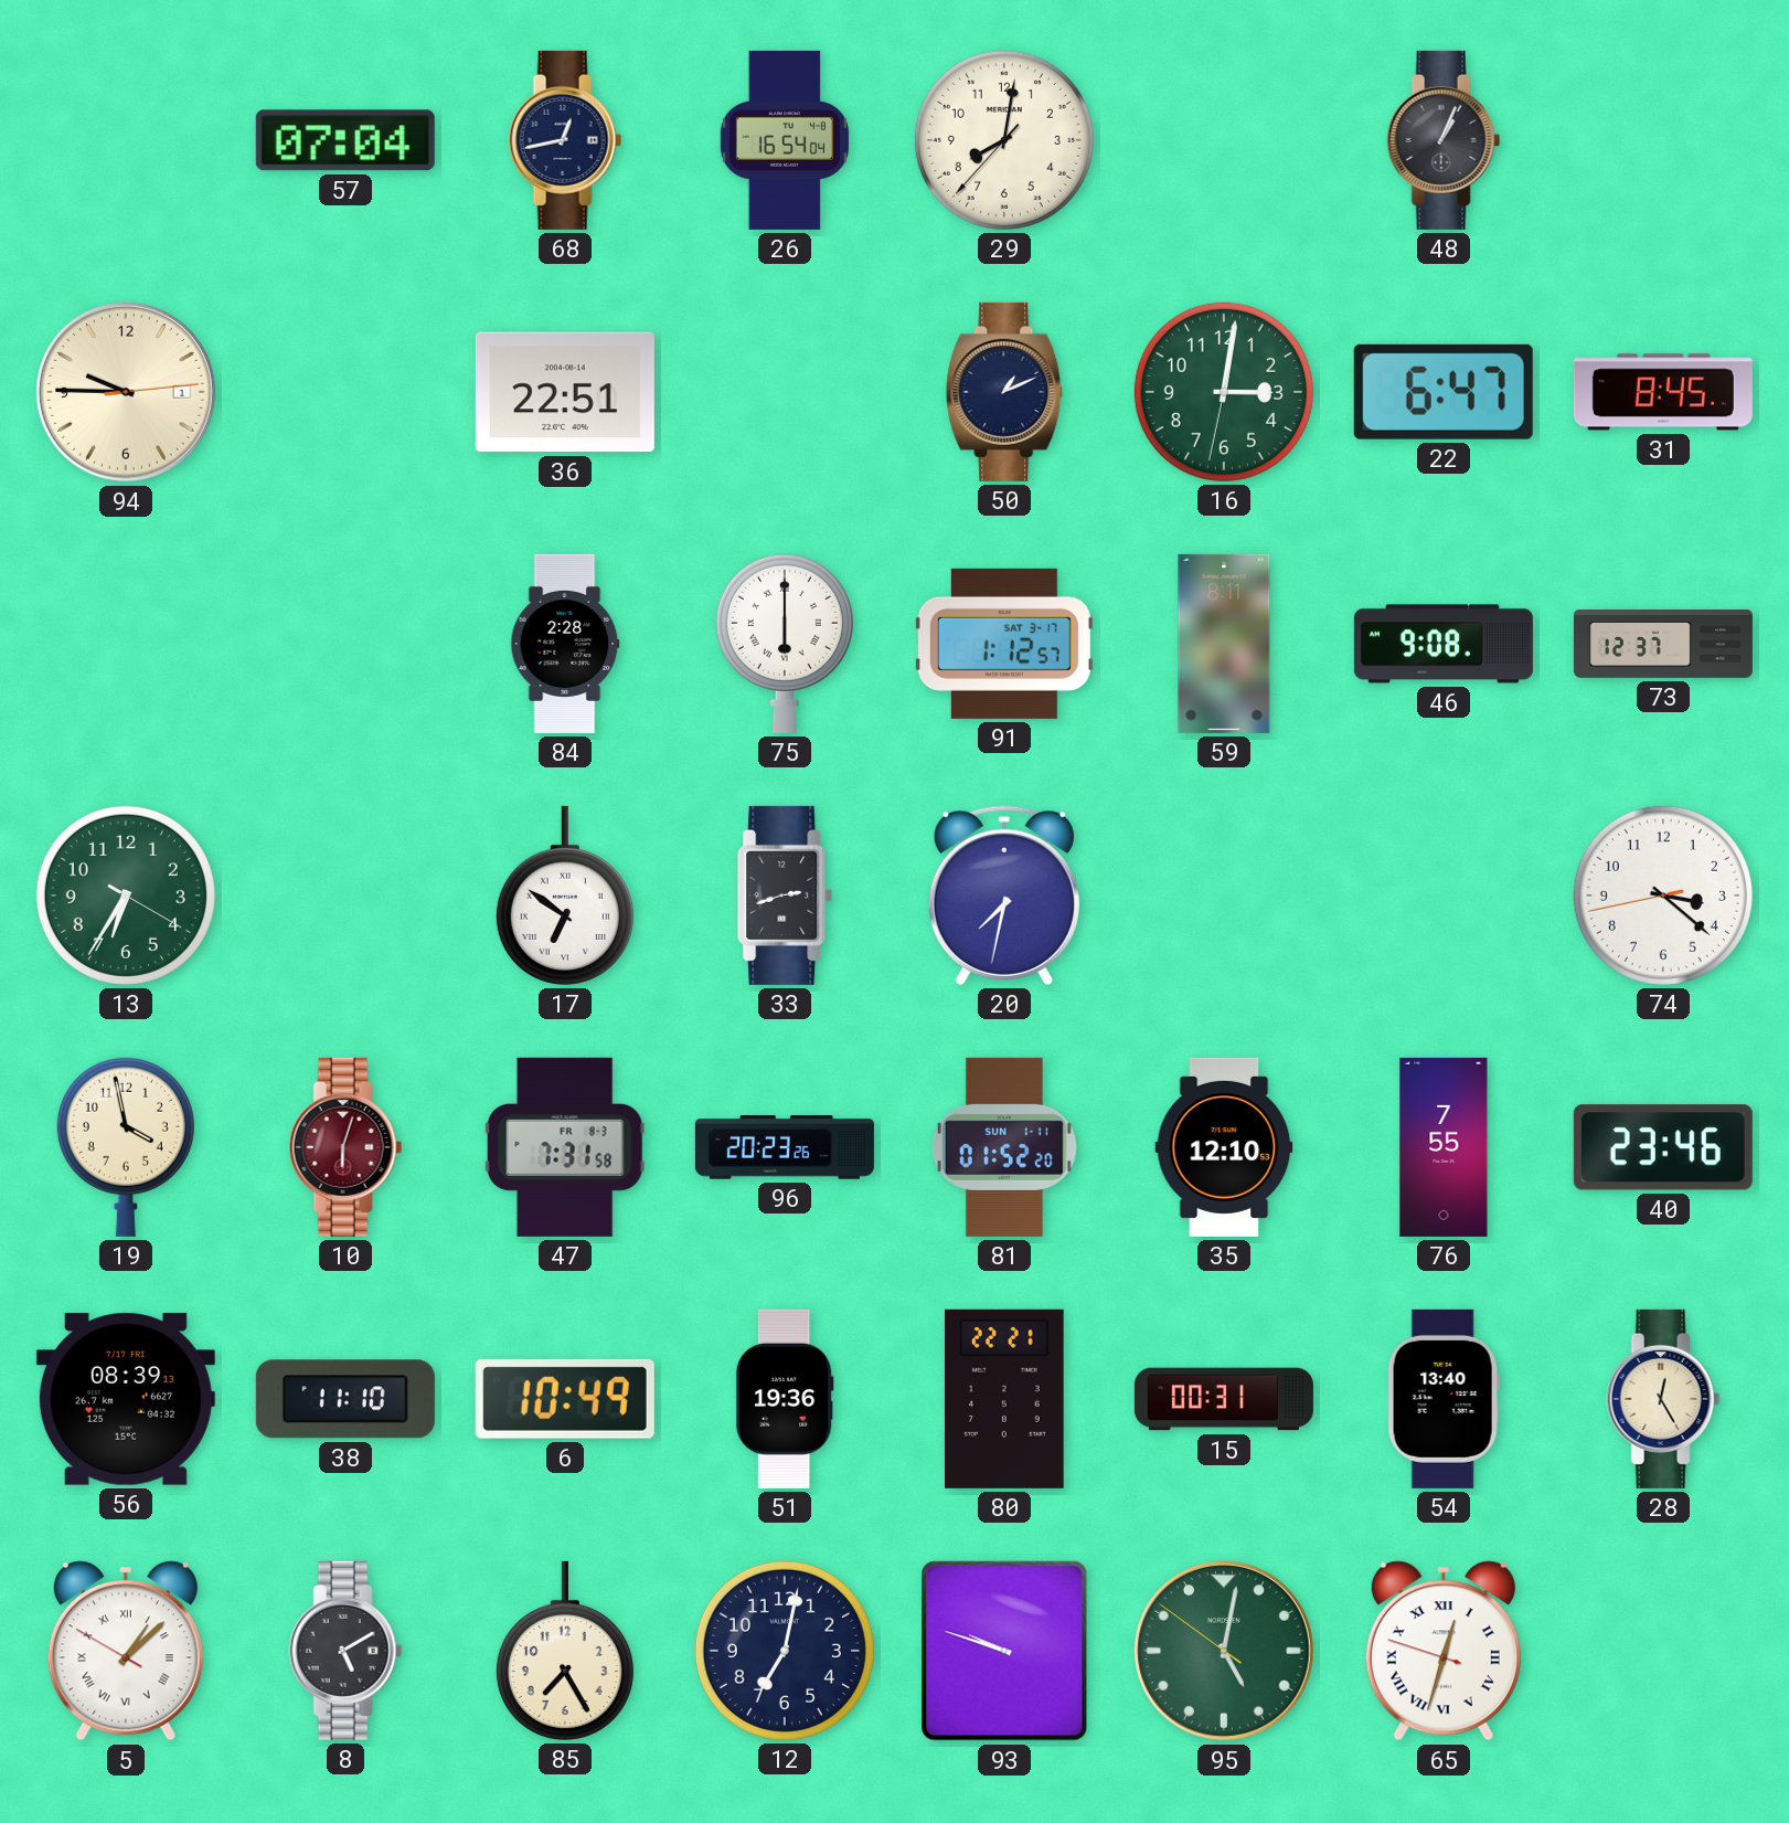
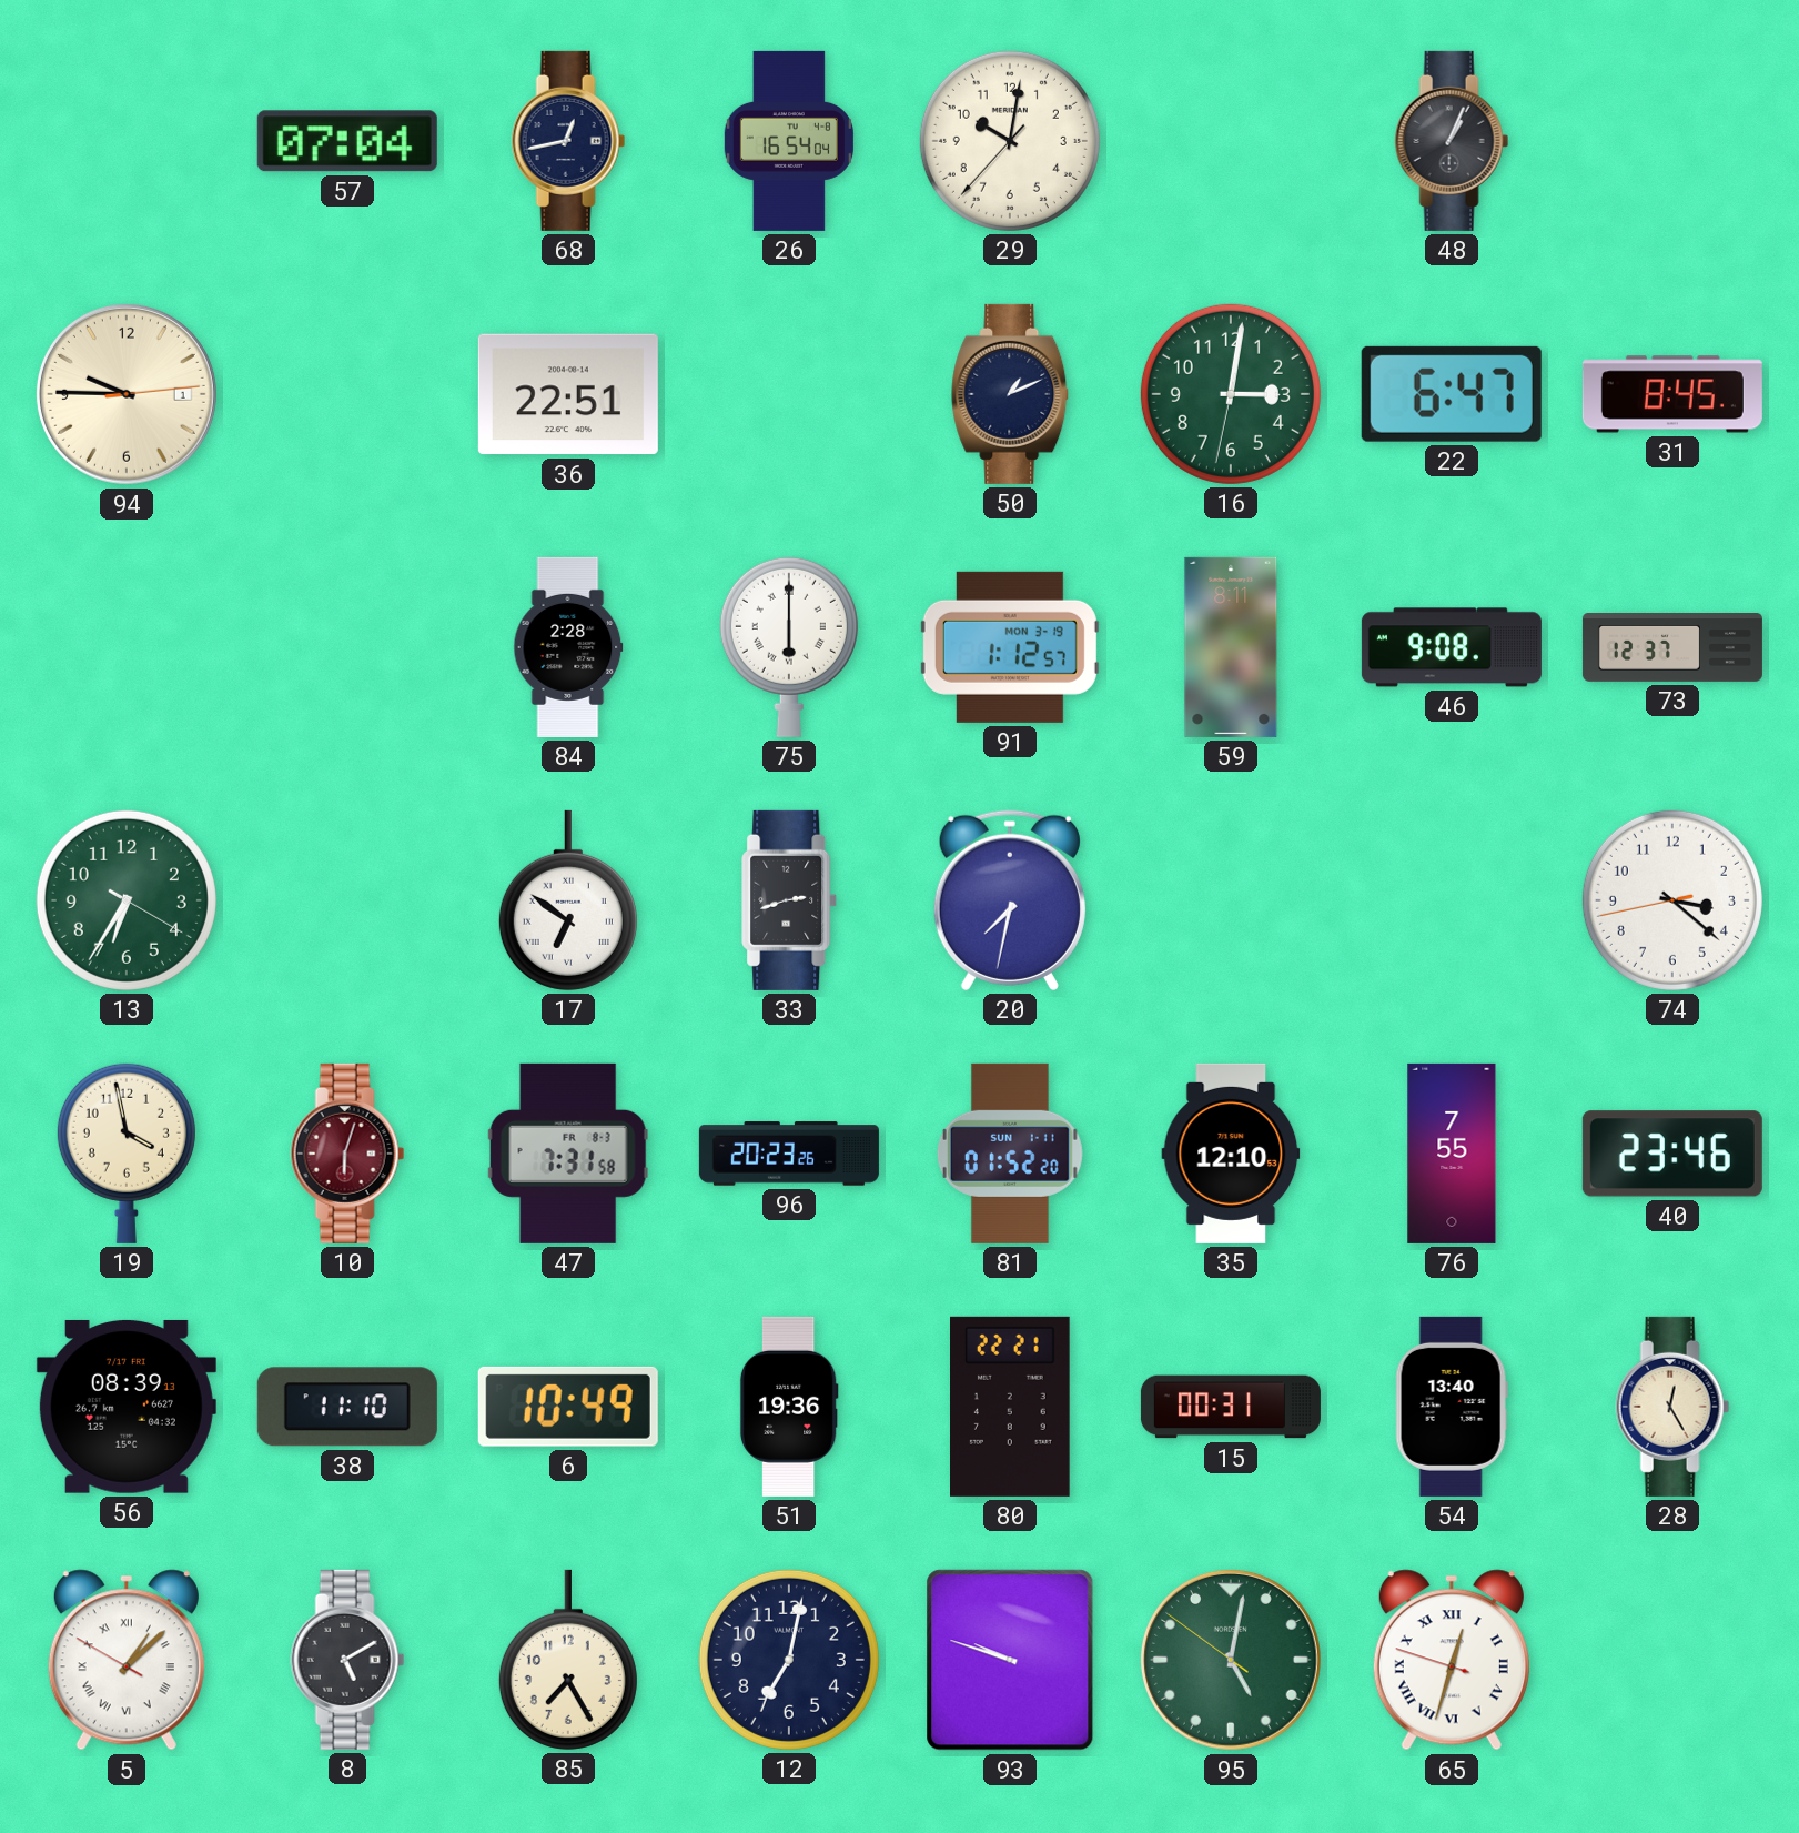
29: 8:01 -> 10:01
91 date: SAT 3-17 -> MON 3-19
